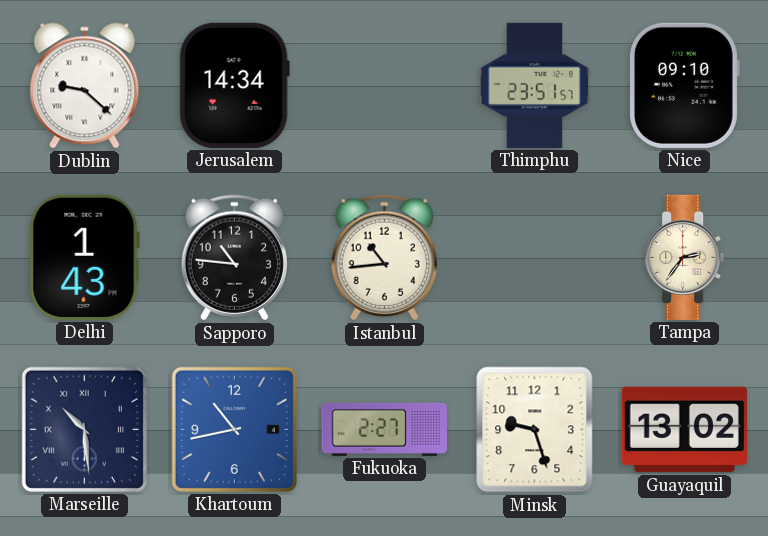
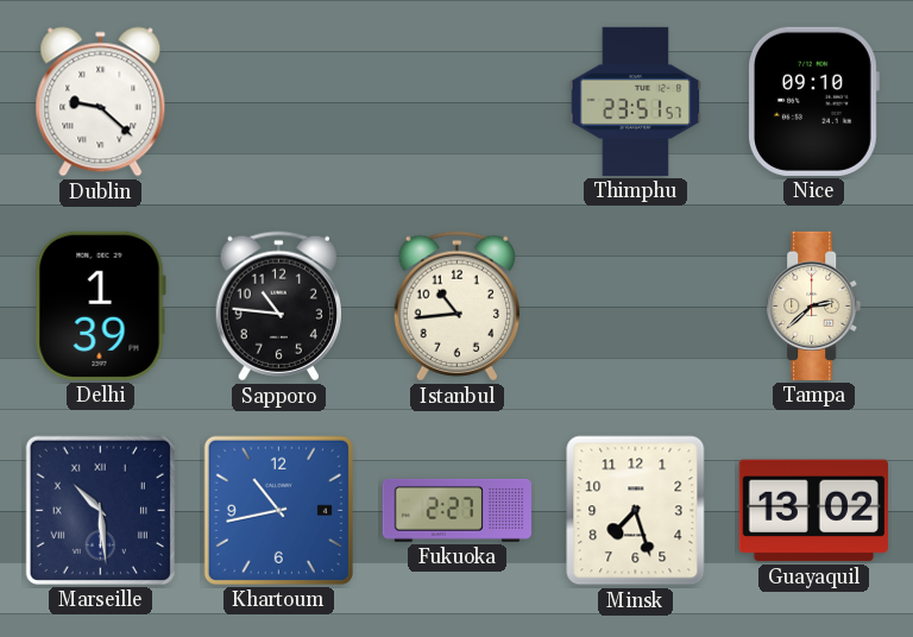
Jerusalem: 14:34 -> none
Delhi: 1:43 -> 1:39
Tampa: 2:36 -> 2:38
Minsk: 9:27 -> 7:27
